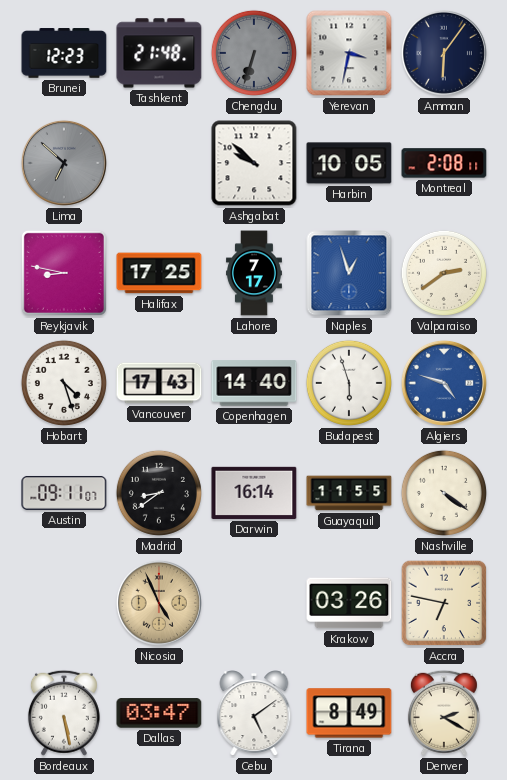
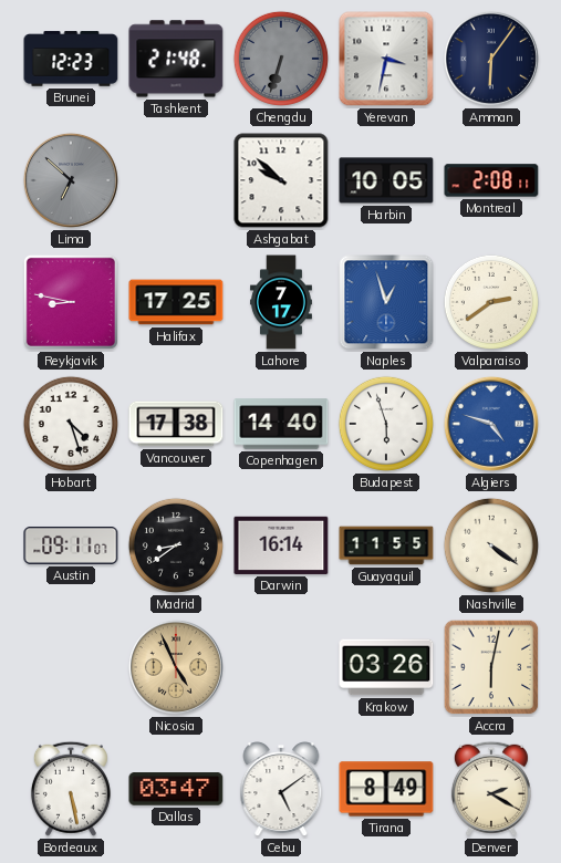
Vancouver: 17:43 -> 17:38
Accra: 6:47 -> 6:02
